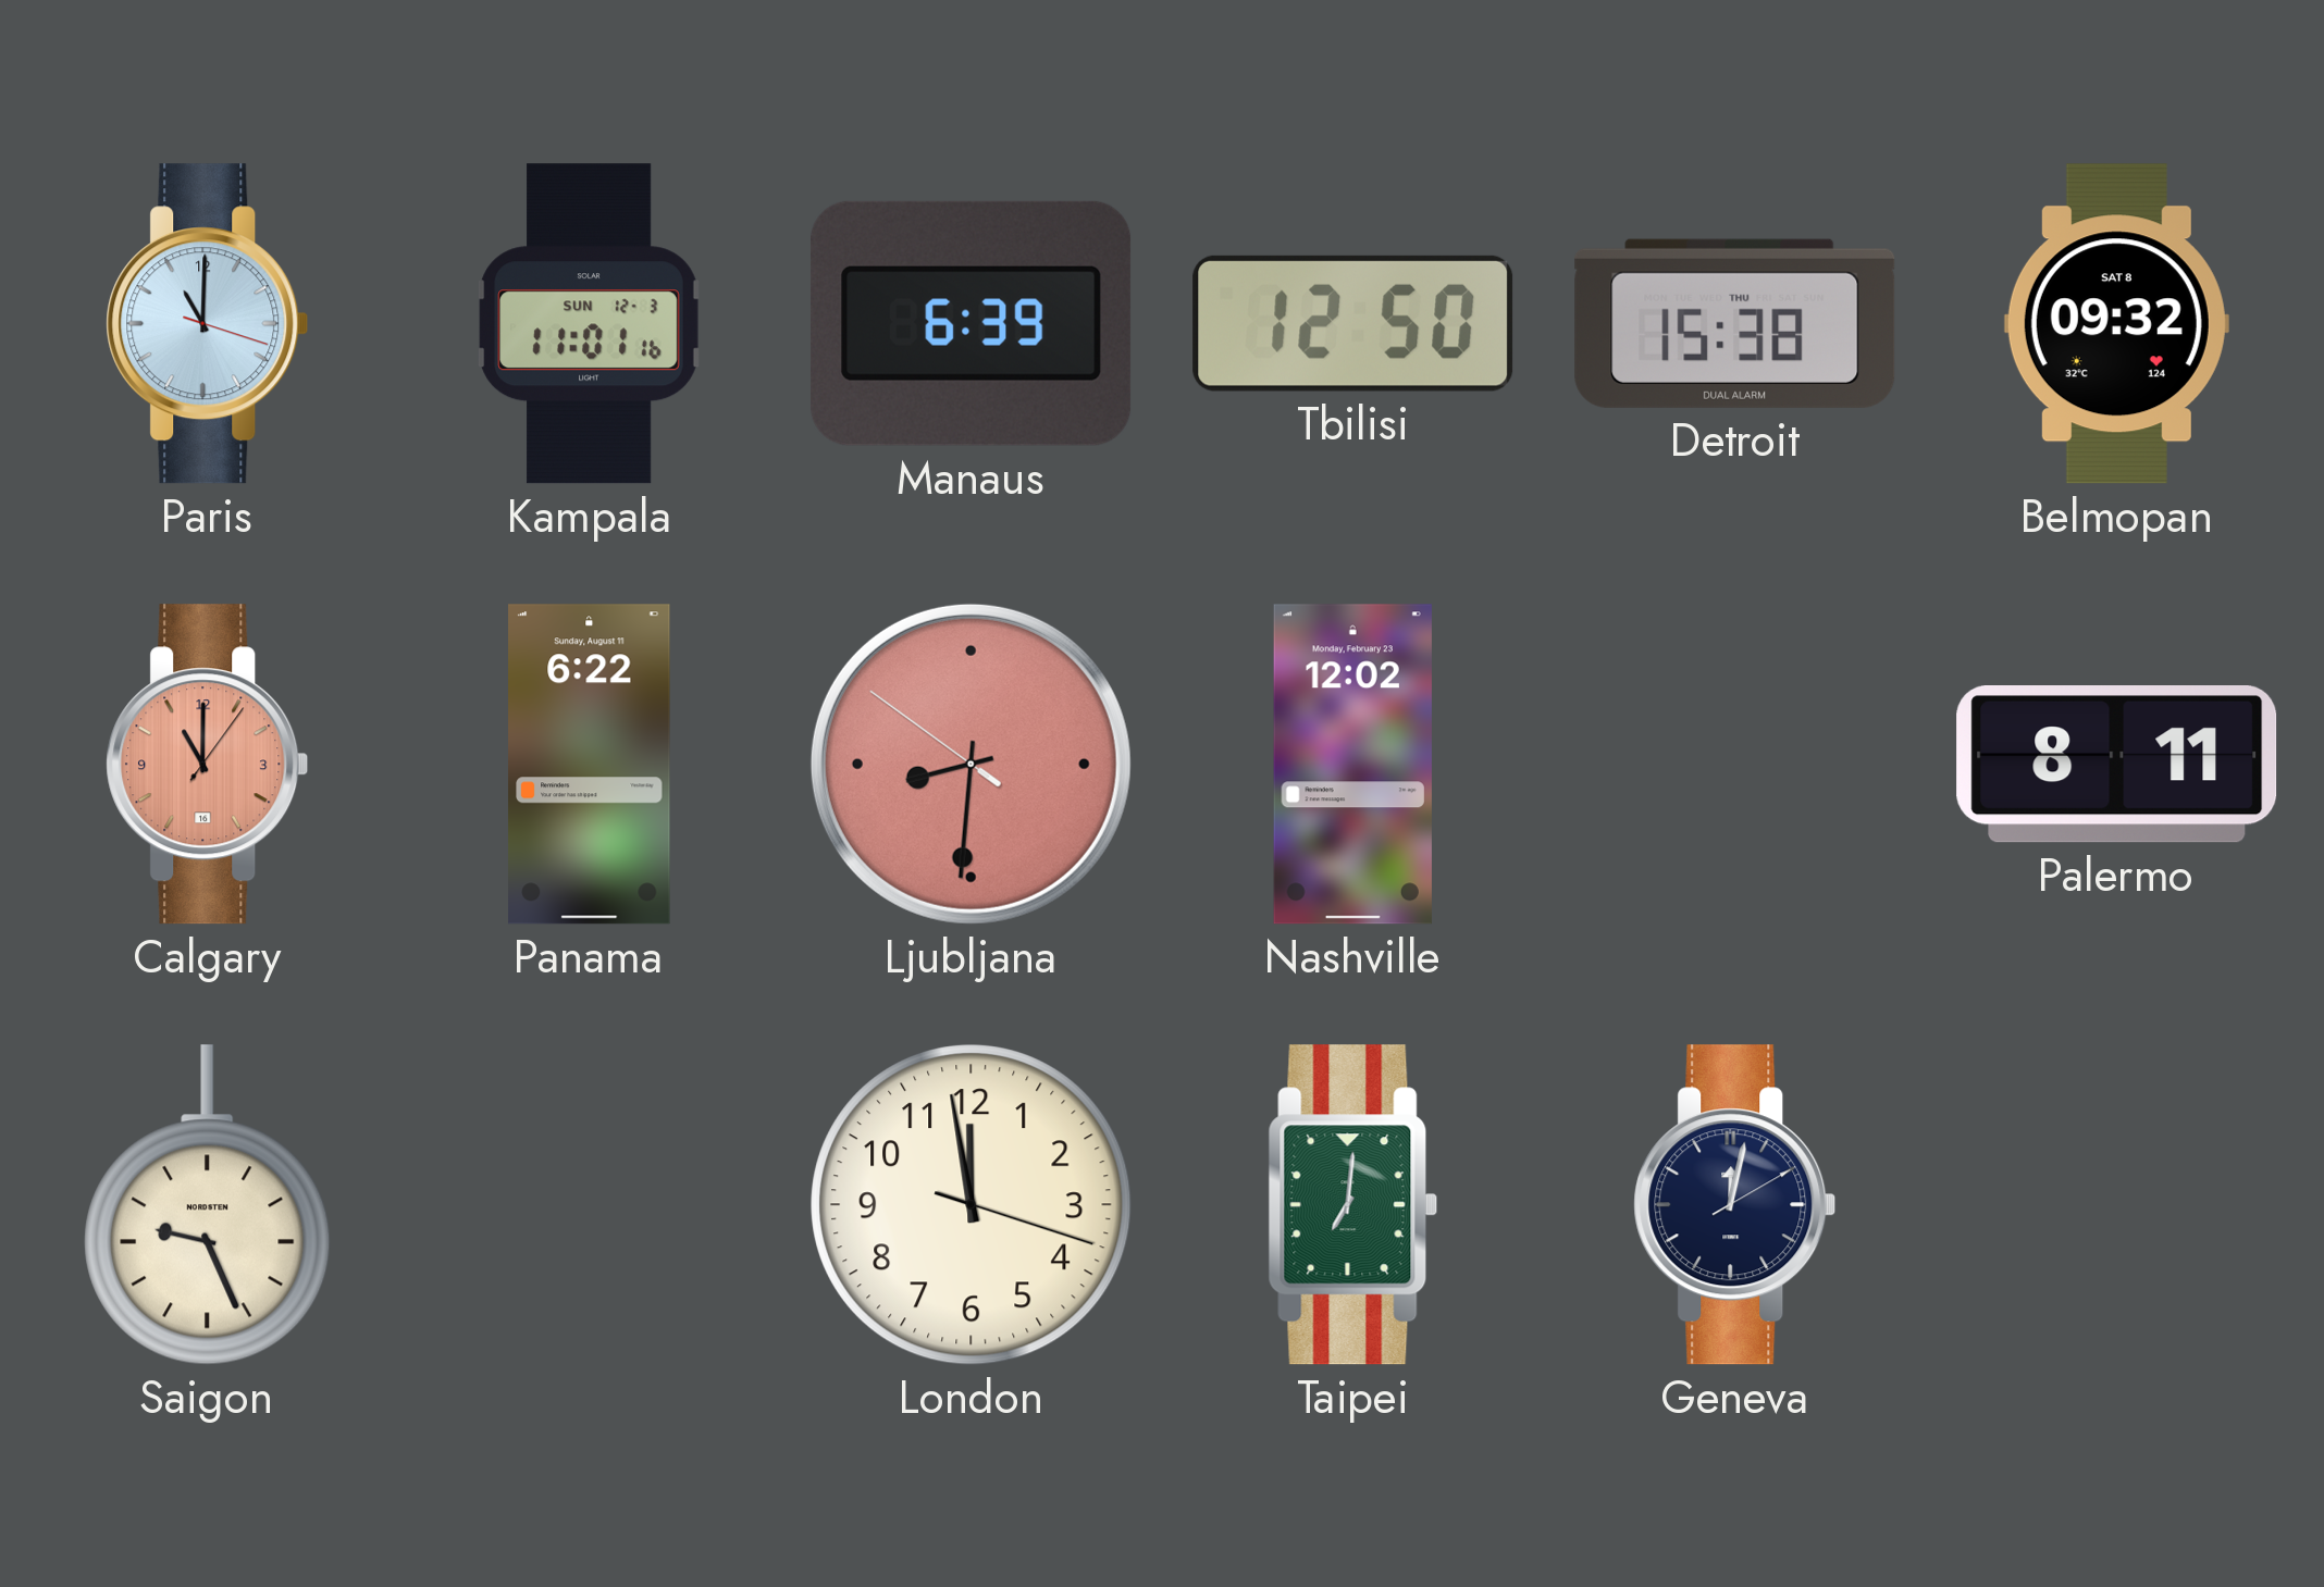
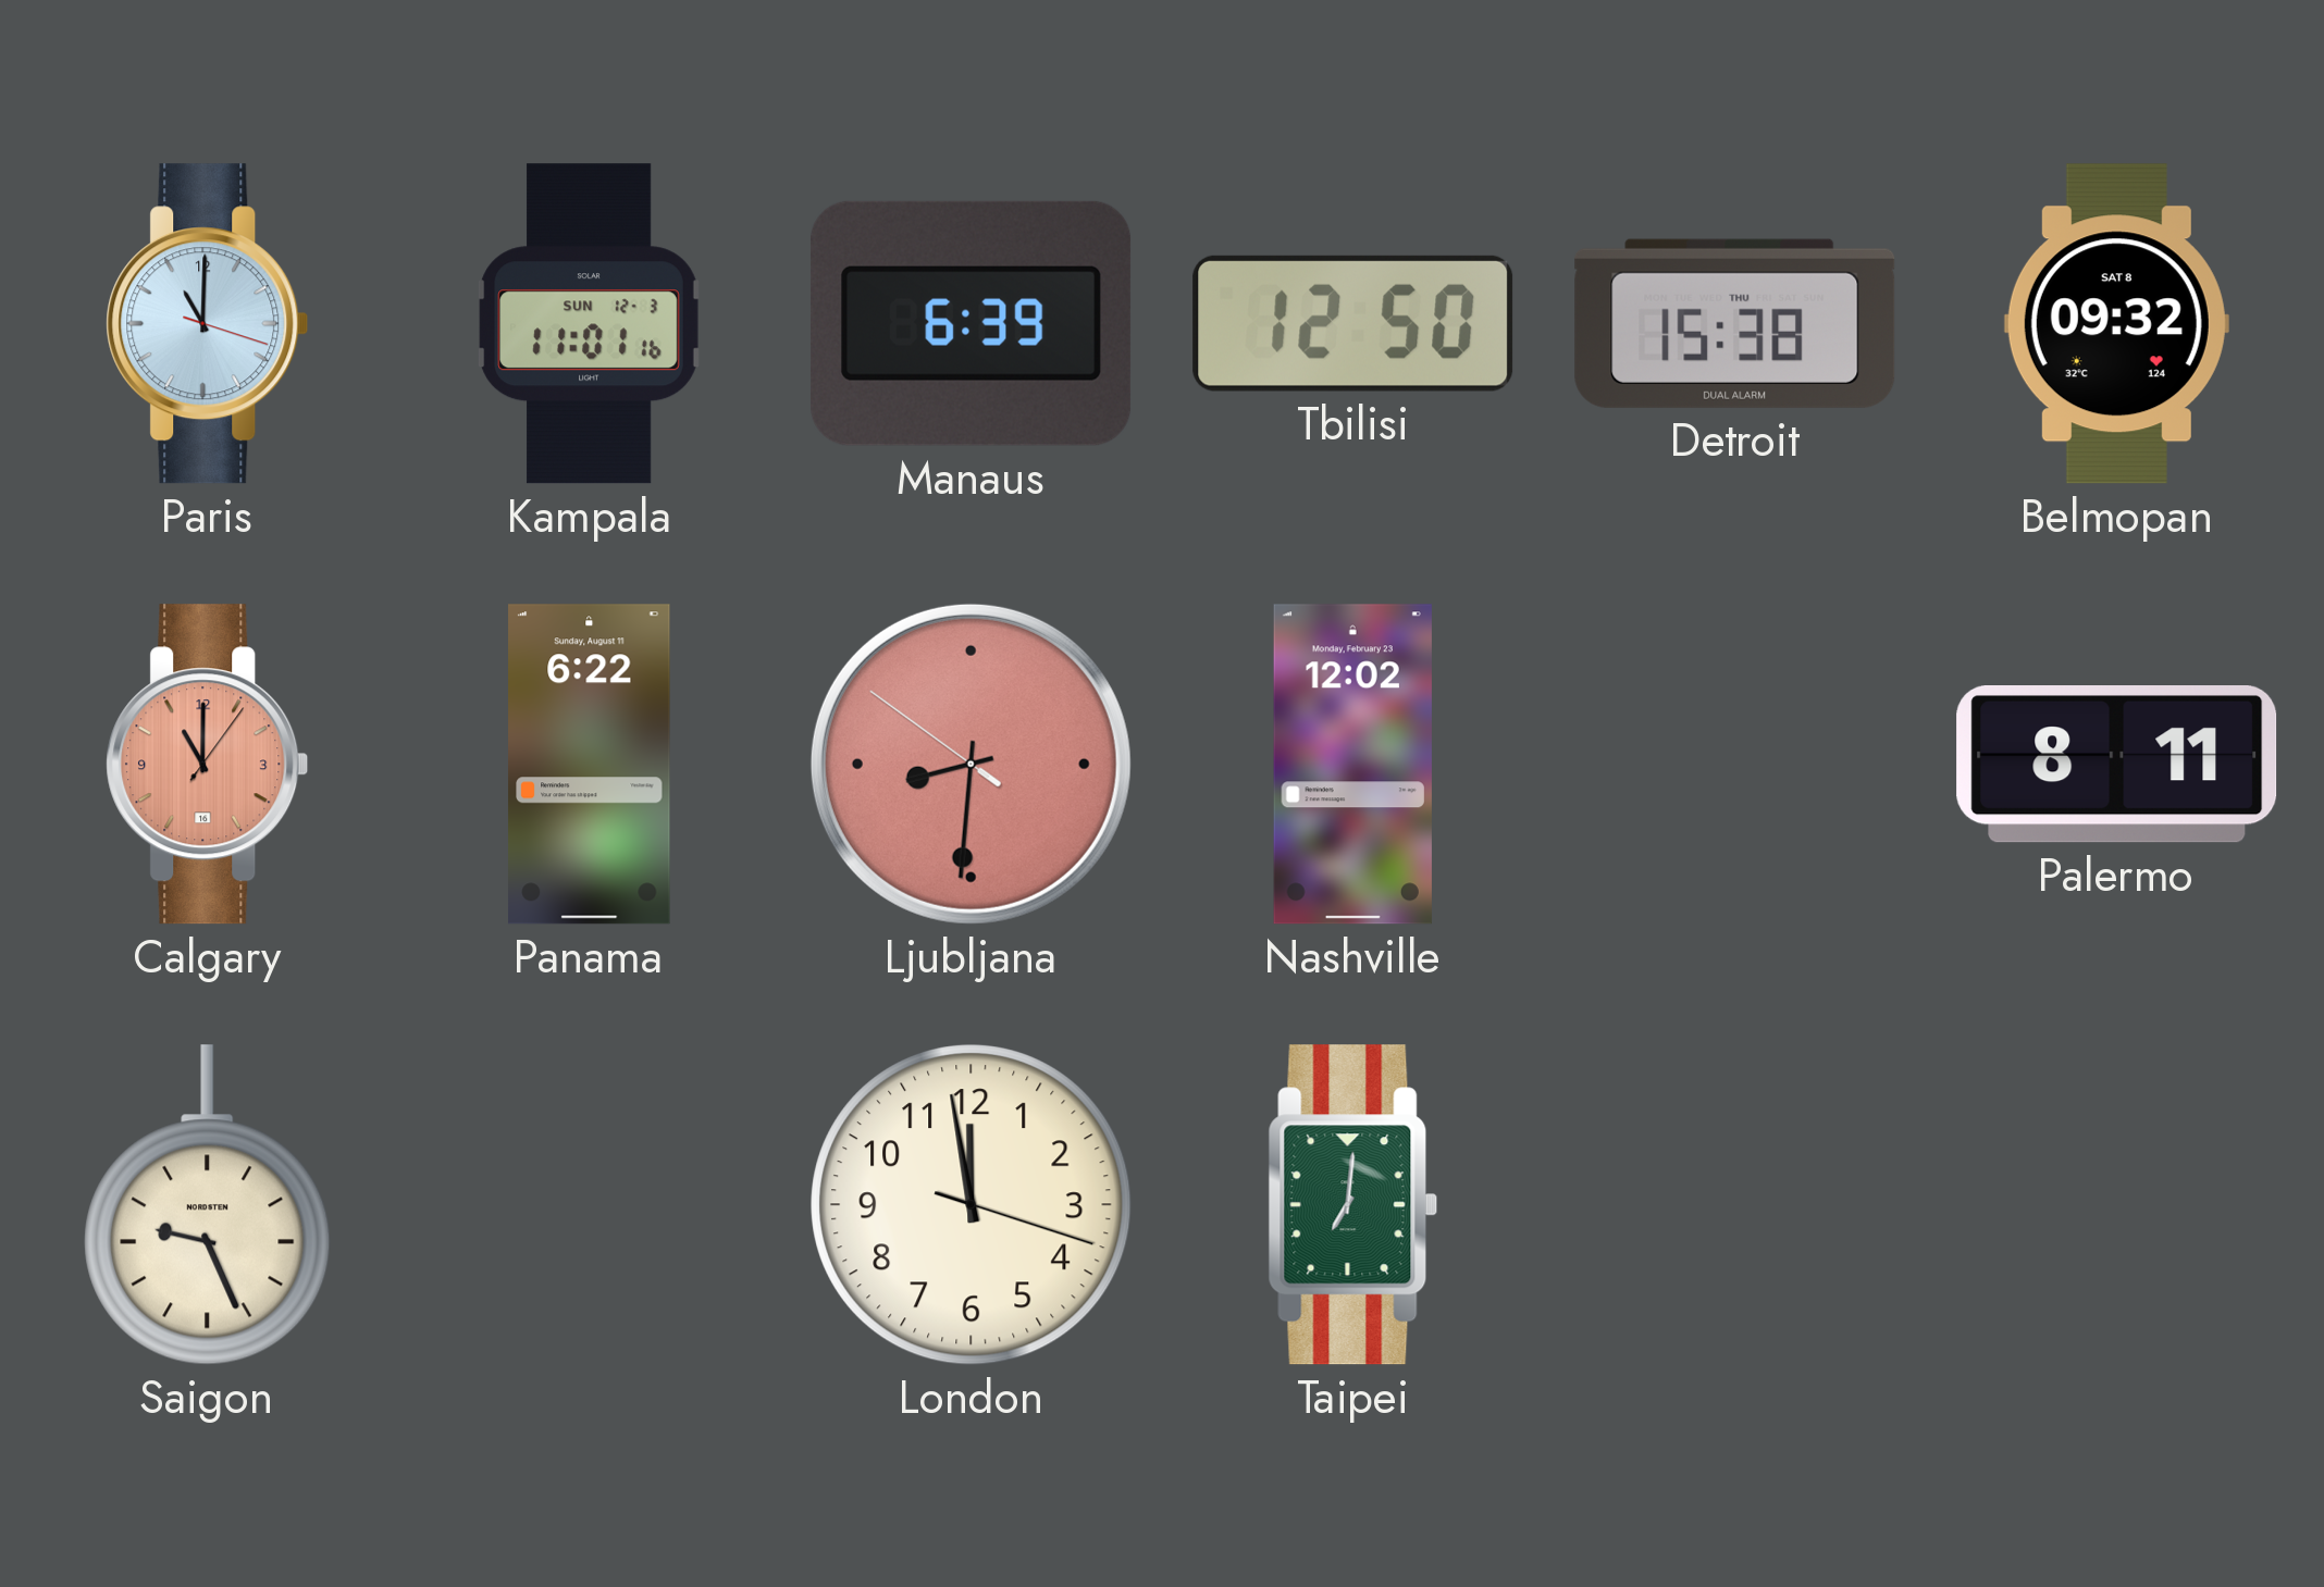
Geneva: 12:02 -> none
